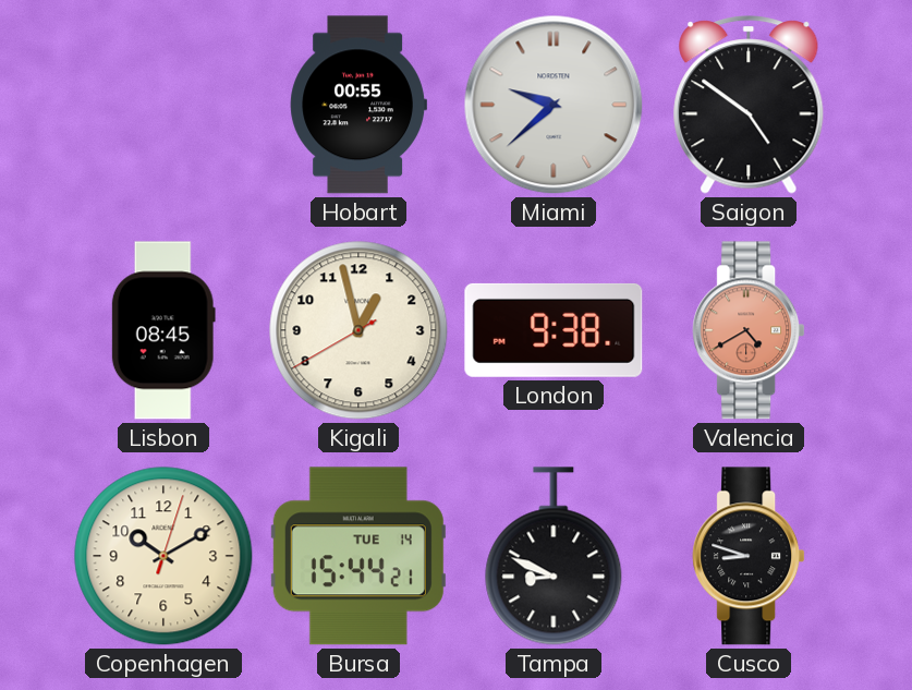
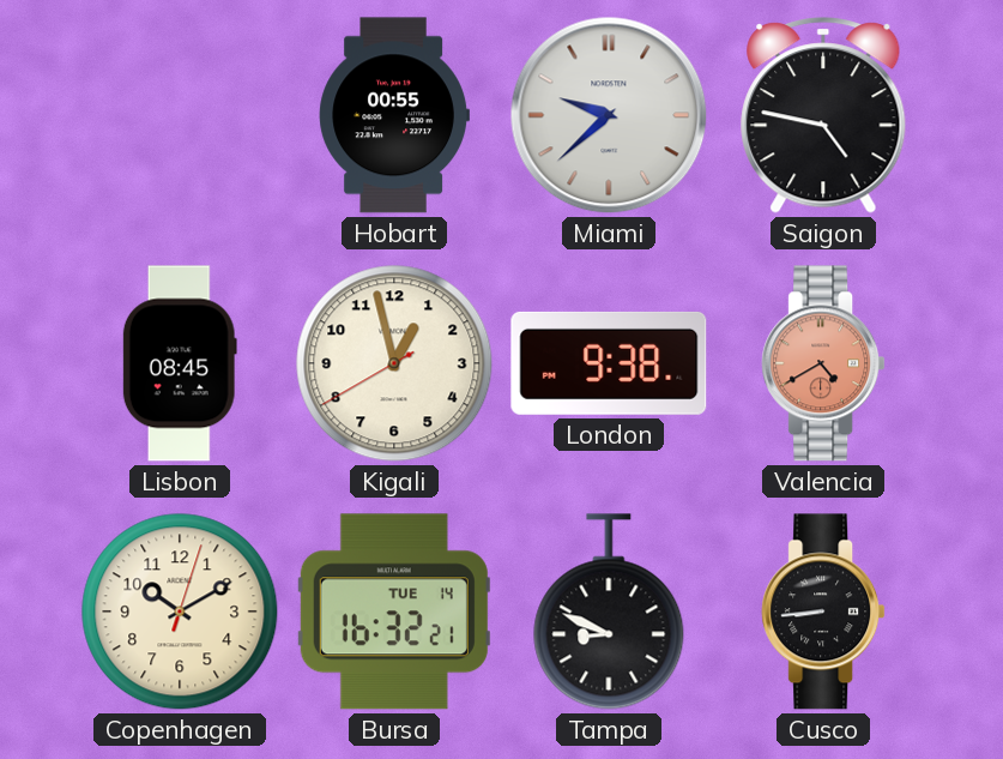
Saigon: 4:51 -> 4:47
Bursa: 15:44 -> 16:32
Cusco: 8:48 -> 8:44
